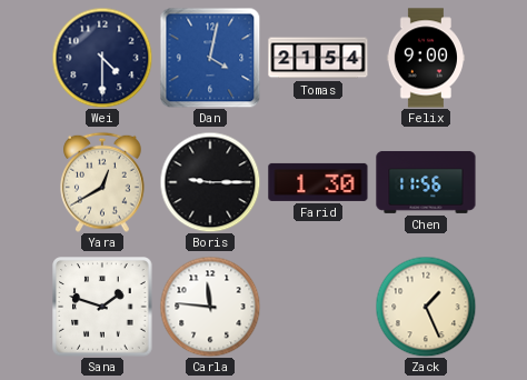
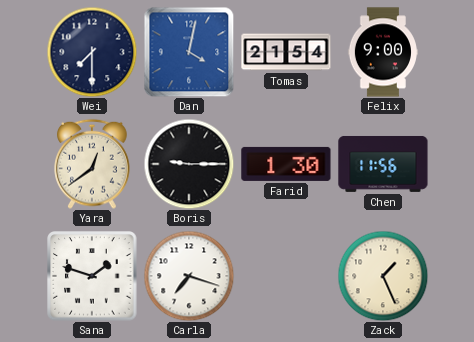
Wei: 4:30 -> 7:30
Yara: 12:40 -> 12:39
Carla: 11:46 -> 7:18
